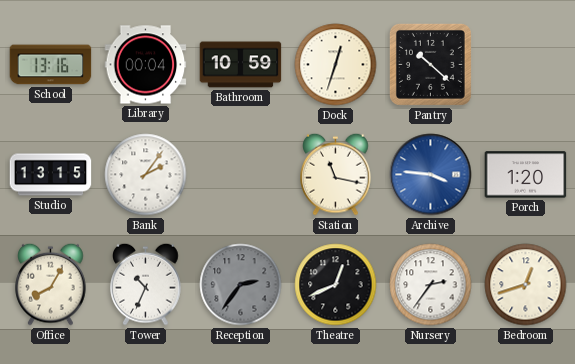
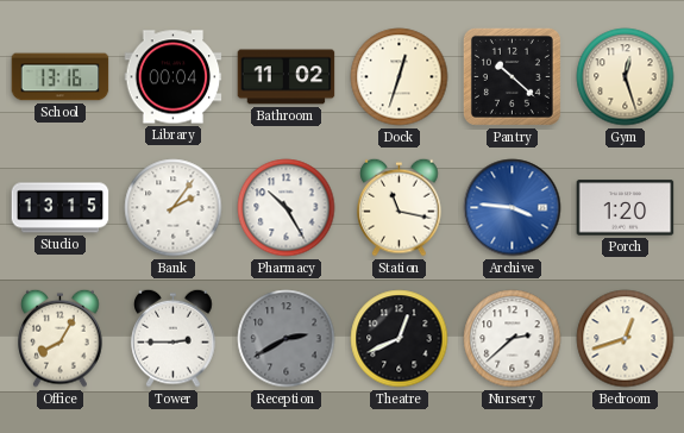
Bathroom: 10:59 -> 11:02
Gym: none -> 12:27
Pharmacy: none -> 10:25
Tower: 10:34 -> 2:45
Reception: 2:36 -> 2:40
Nursery: 2:36 -> 2:38
